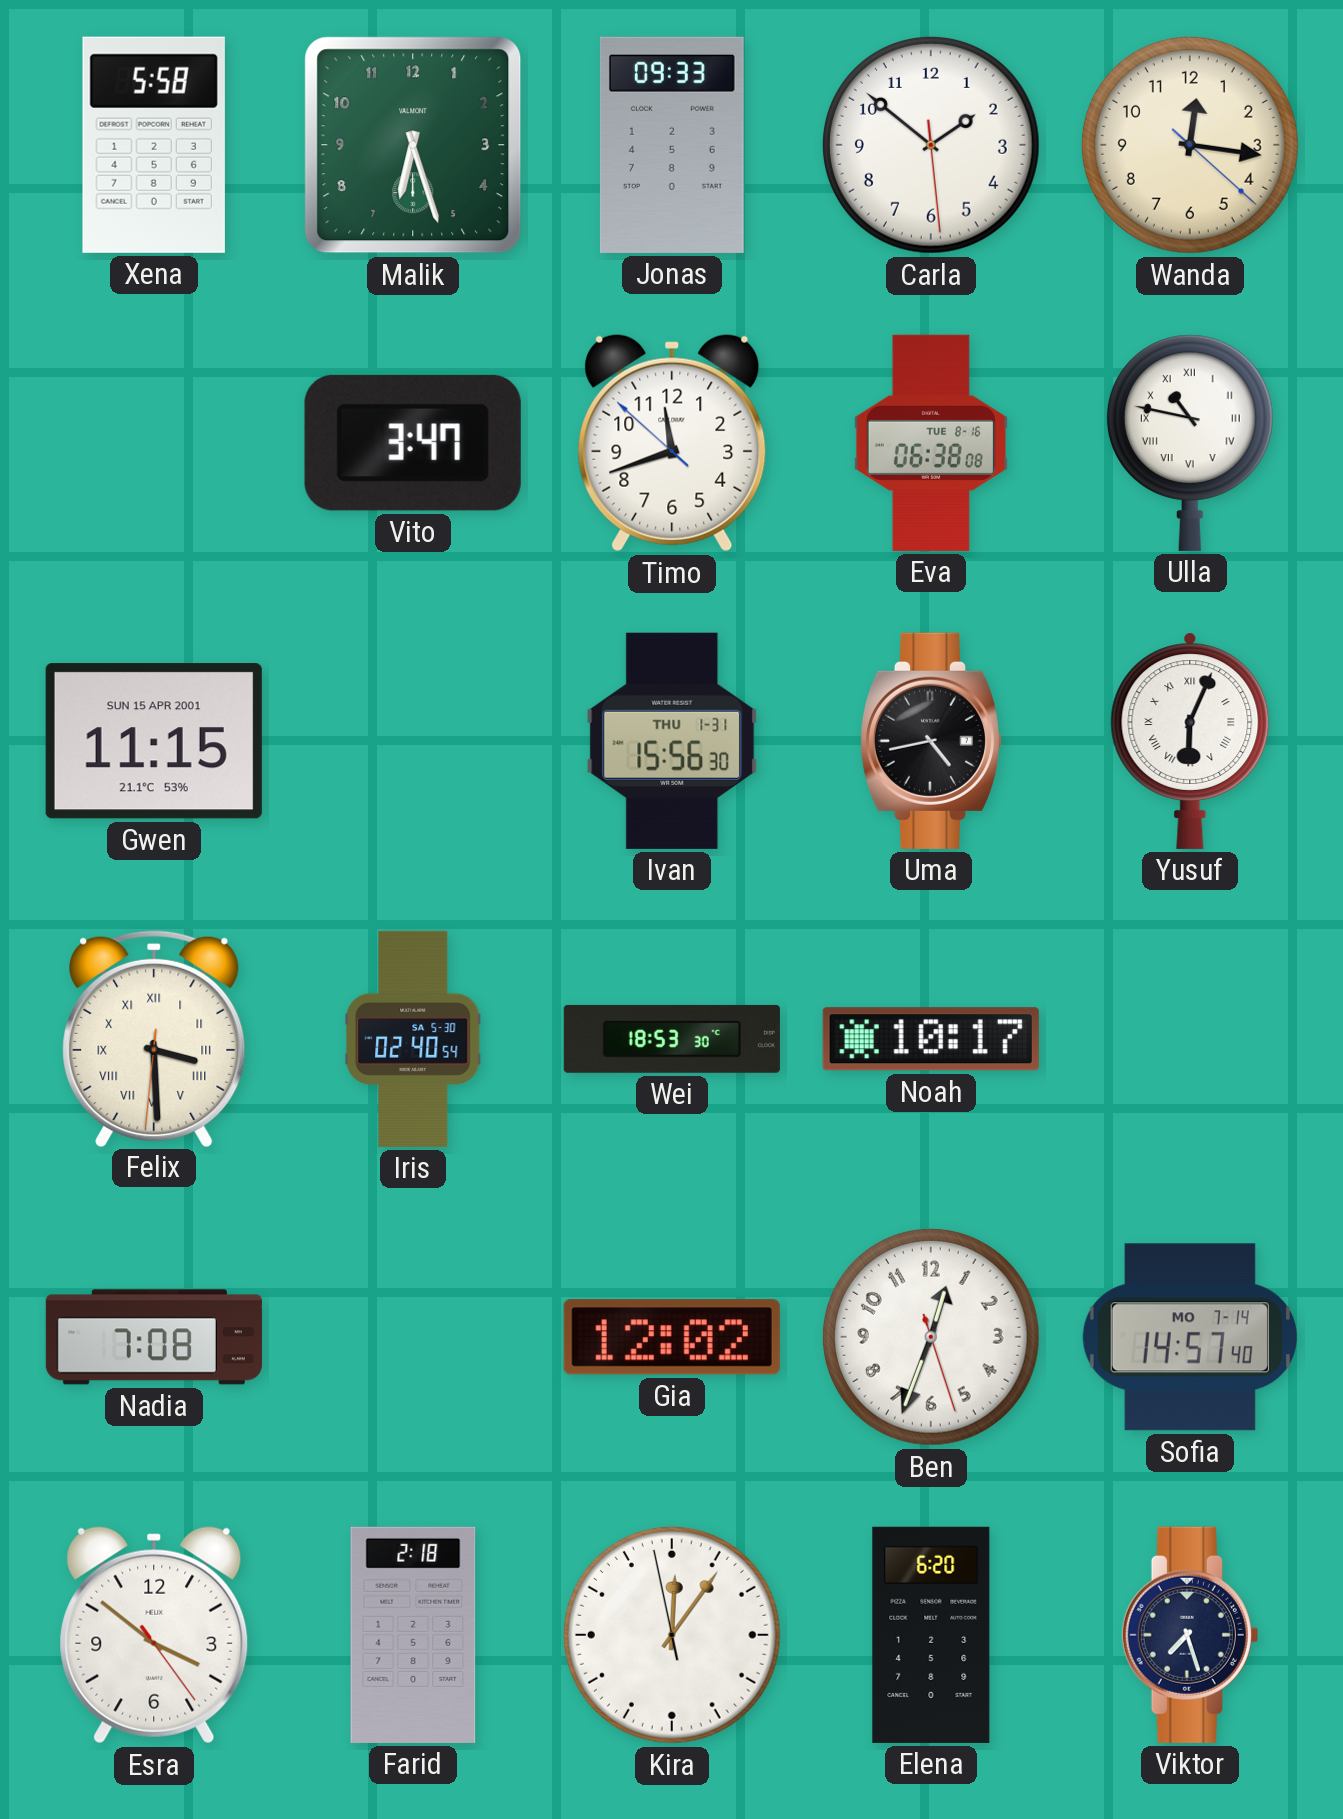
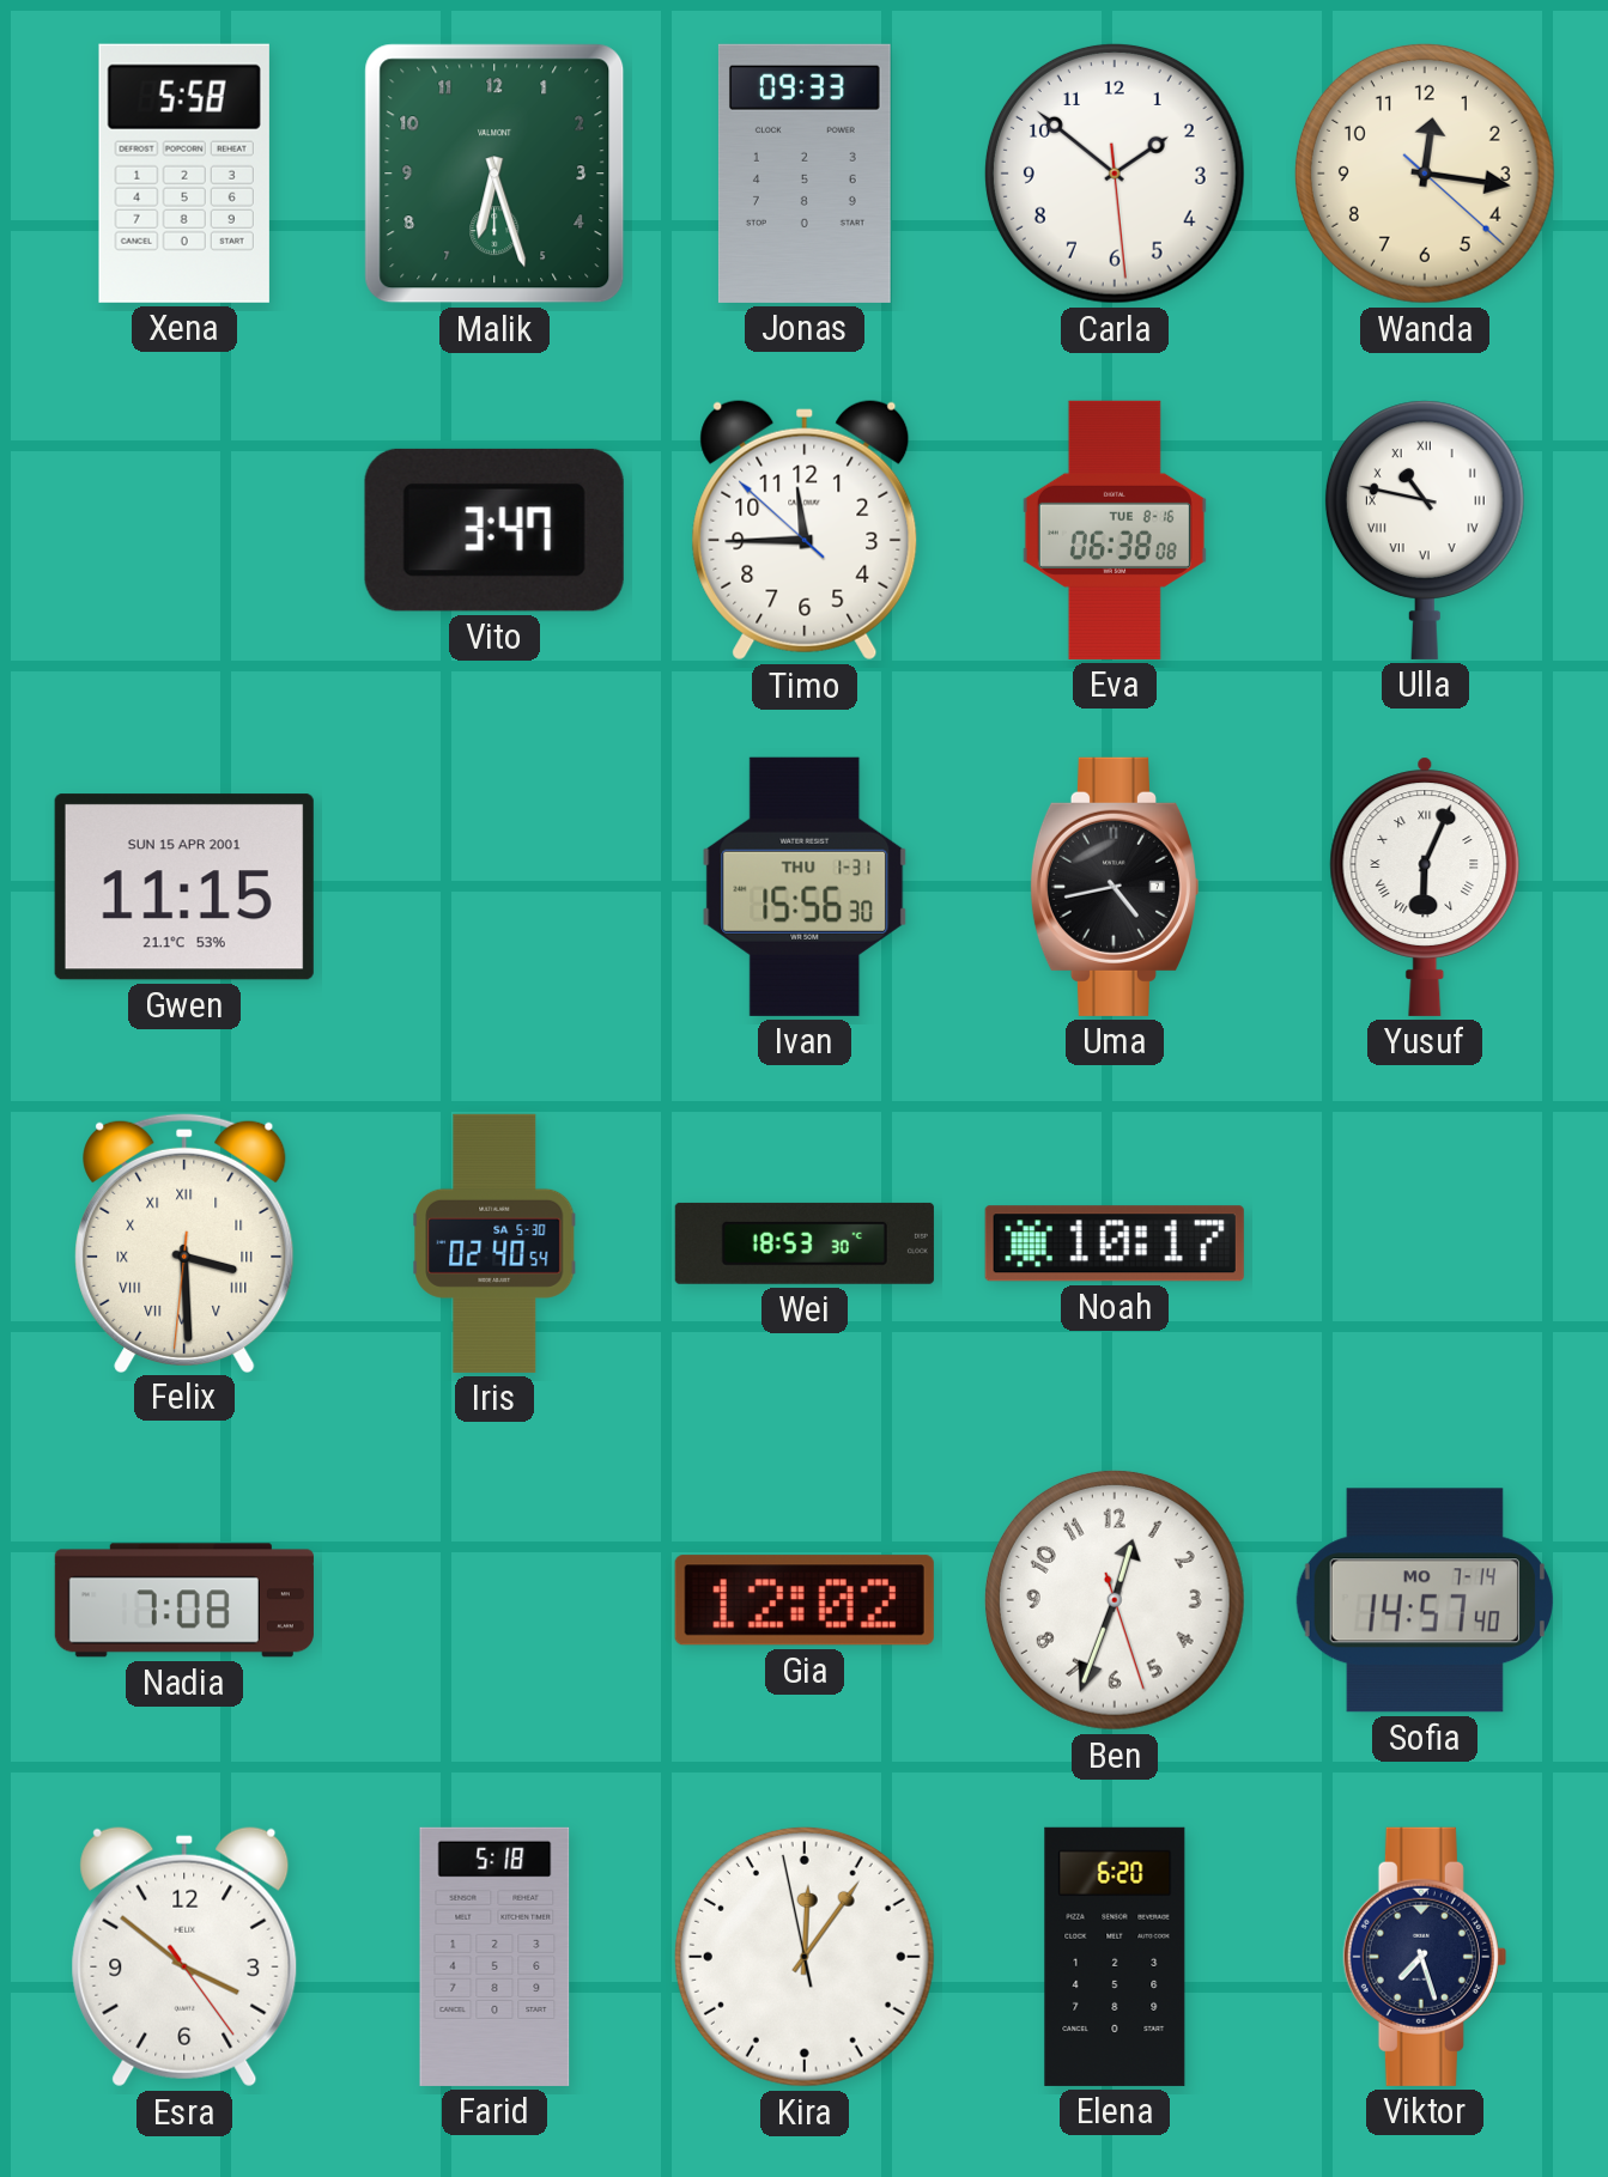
Timo: 11:41 -> 11:44
Farid: 2:18 -> 5:18
